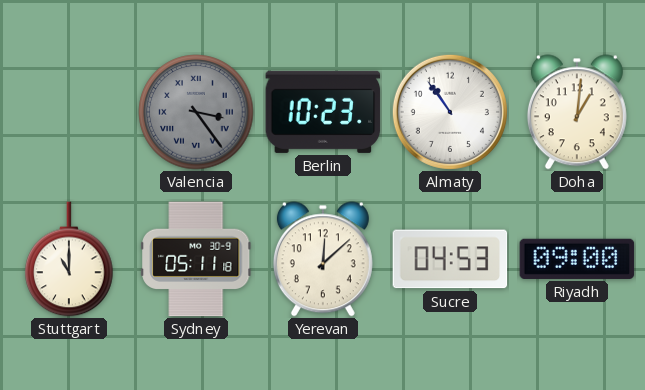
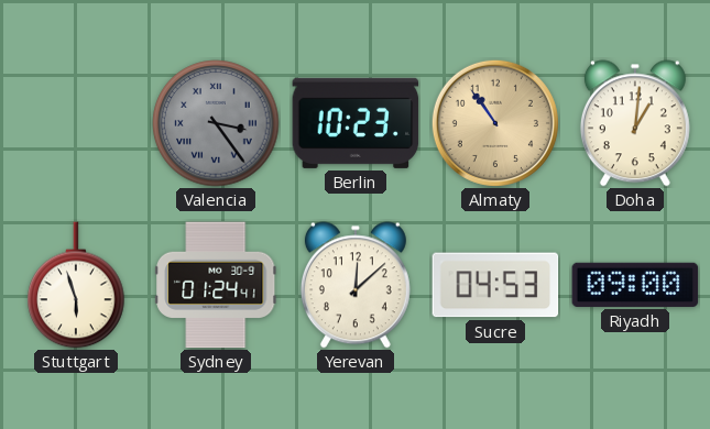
Almaty dial: white -> champagne
Stuttgart: 11:00 -> 5:57
Sydney: 05:11 -> 01:24
